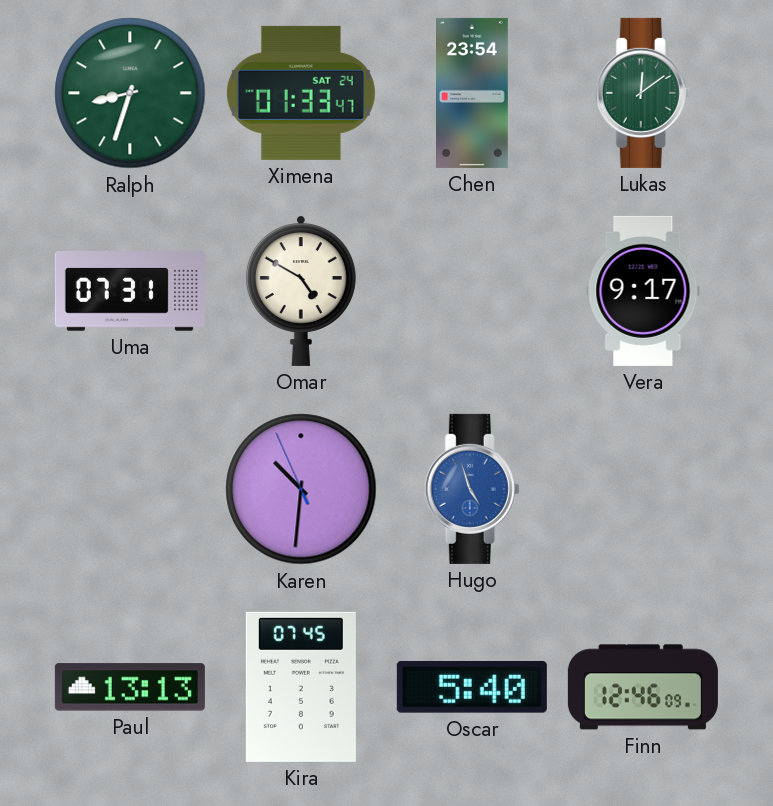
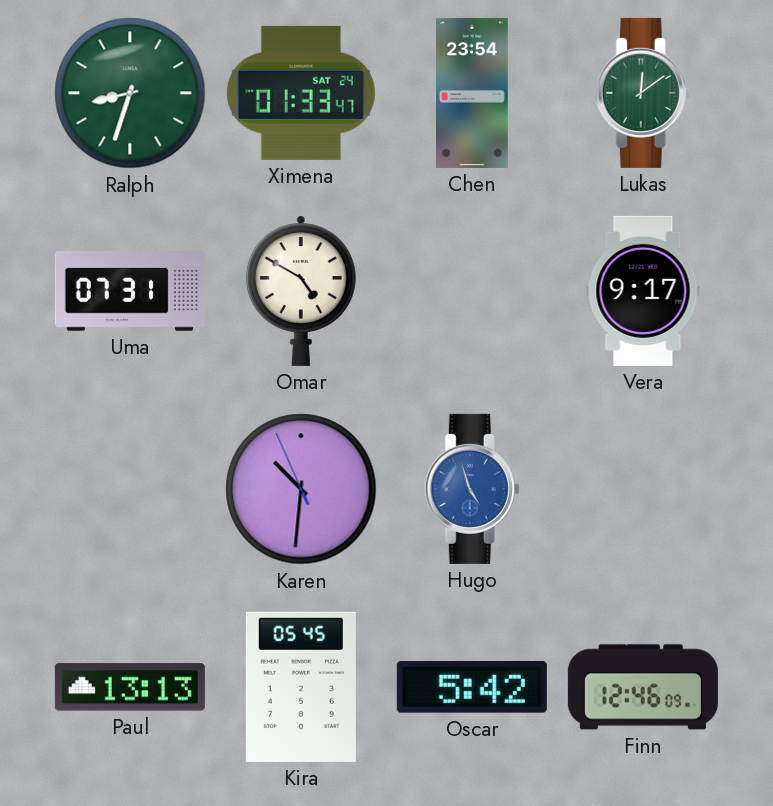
Kira: 07:45 -> 05:45
Oscar: 5:40 -> 5:42
